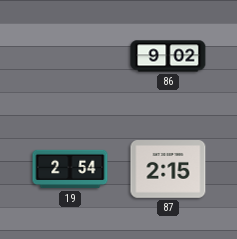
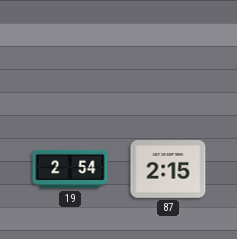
86: 9:02 -> none
